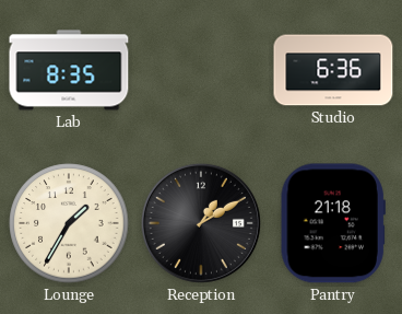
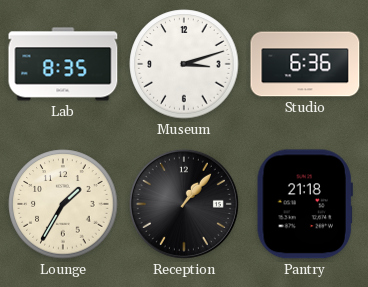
Museum: none -> 3:12
Reception: 1:10 -> 1:07
